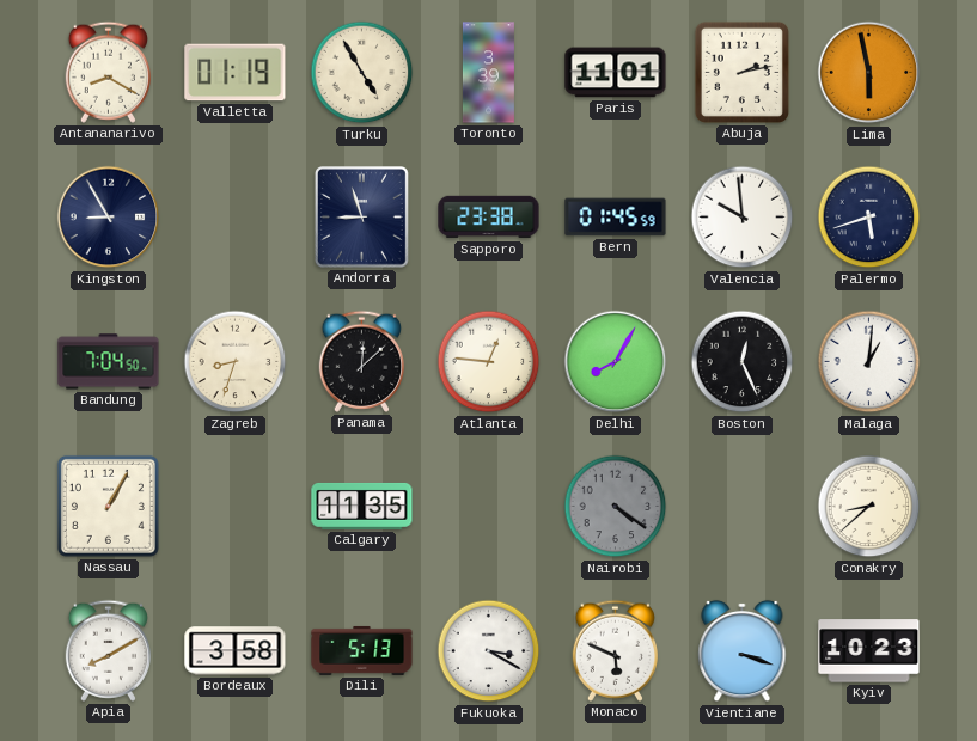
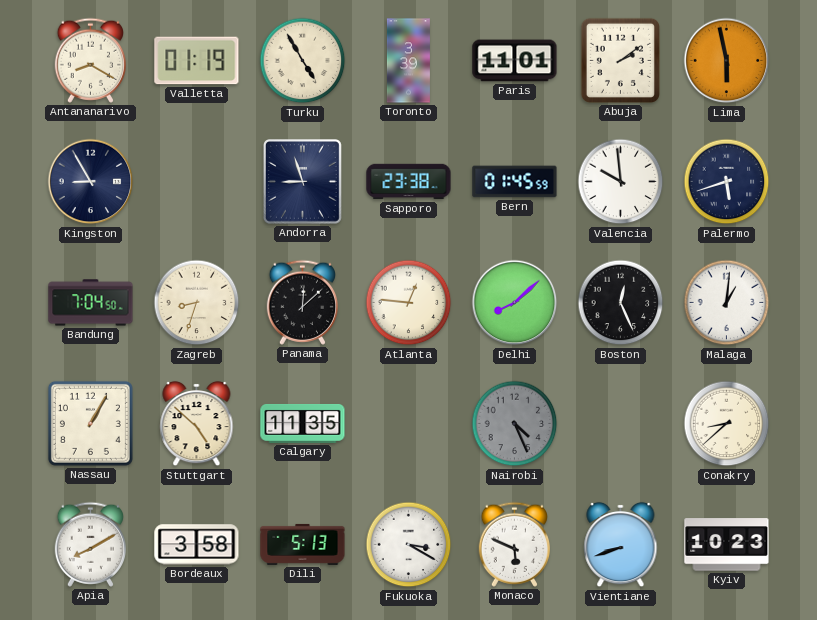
Abuja: 2:13 -> 2:09
Delhi: 8:05 -> 8:08
Stuttgart: none -> 4:52
Nairobi: 4:21 -> 4:26
Vientiane: 3:18 -> 8:42
